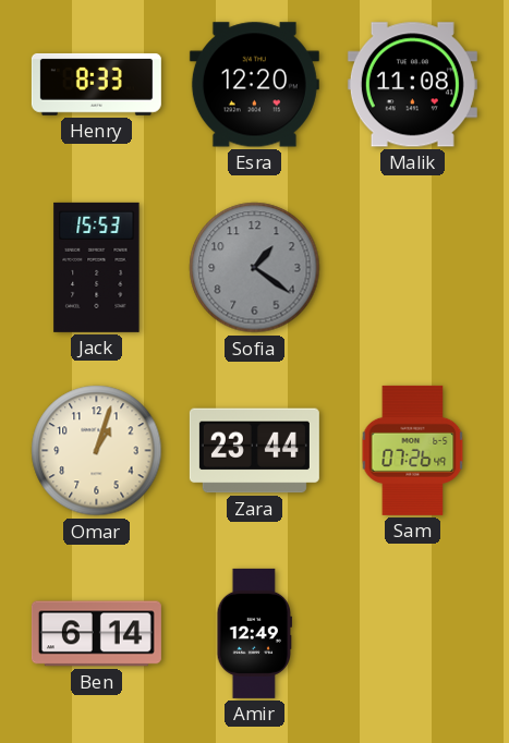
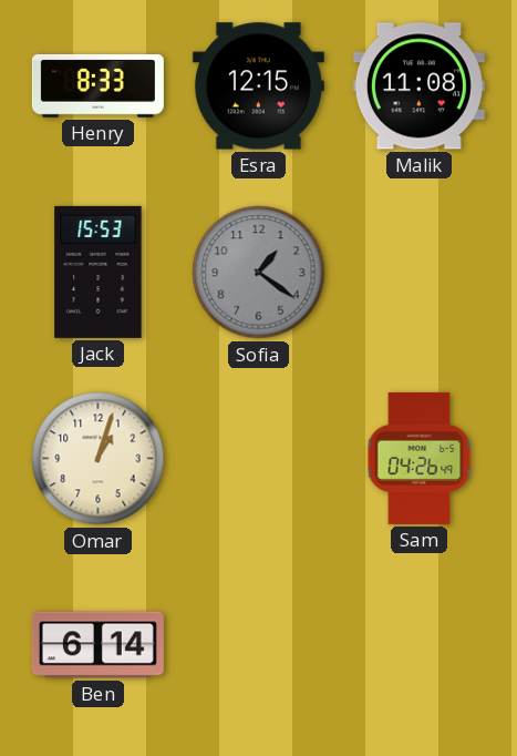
Esra: 12:20 -> 12:15
Zara: 23:44 -> none
Sam: 07:26 -> 04:26
Amir: 12:49 -> none
